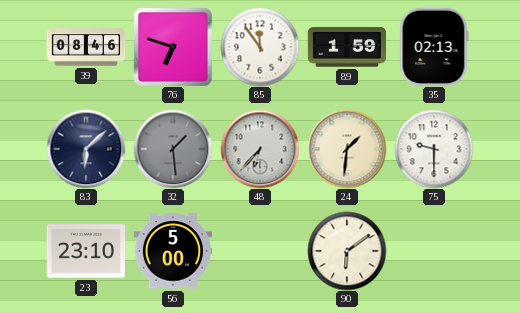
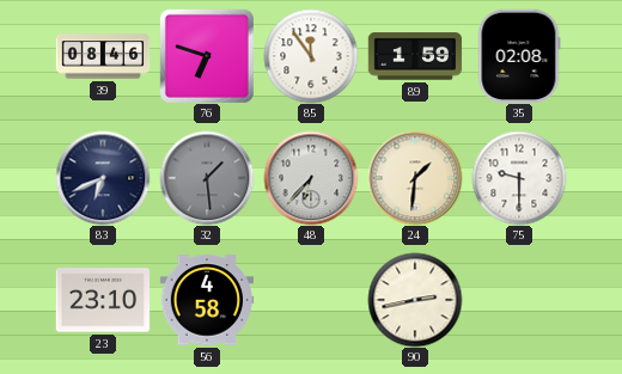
35: 02:13 -> 02:08
83: 6:08 -> 6:41
56: 5:00 -> 4:58
90: 6:09 -> 2:43
